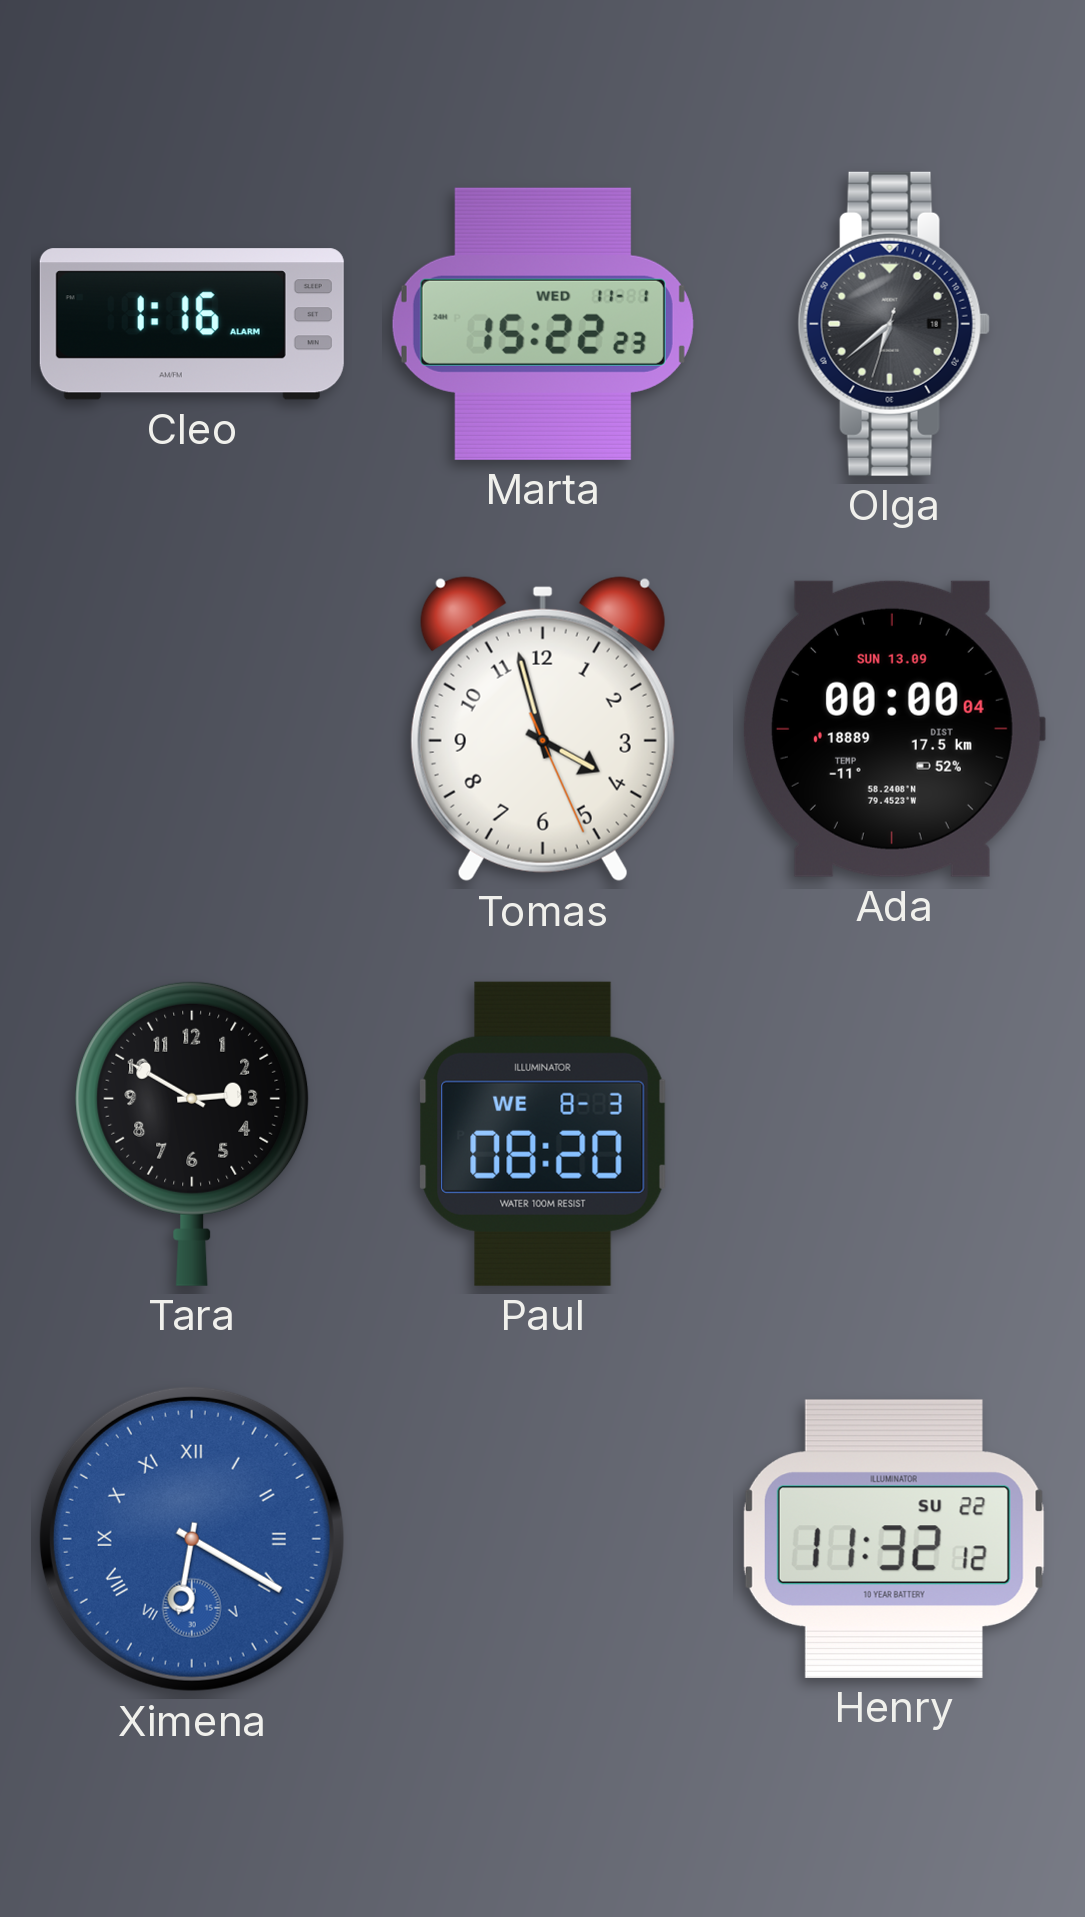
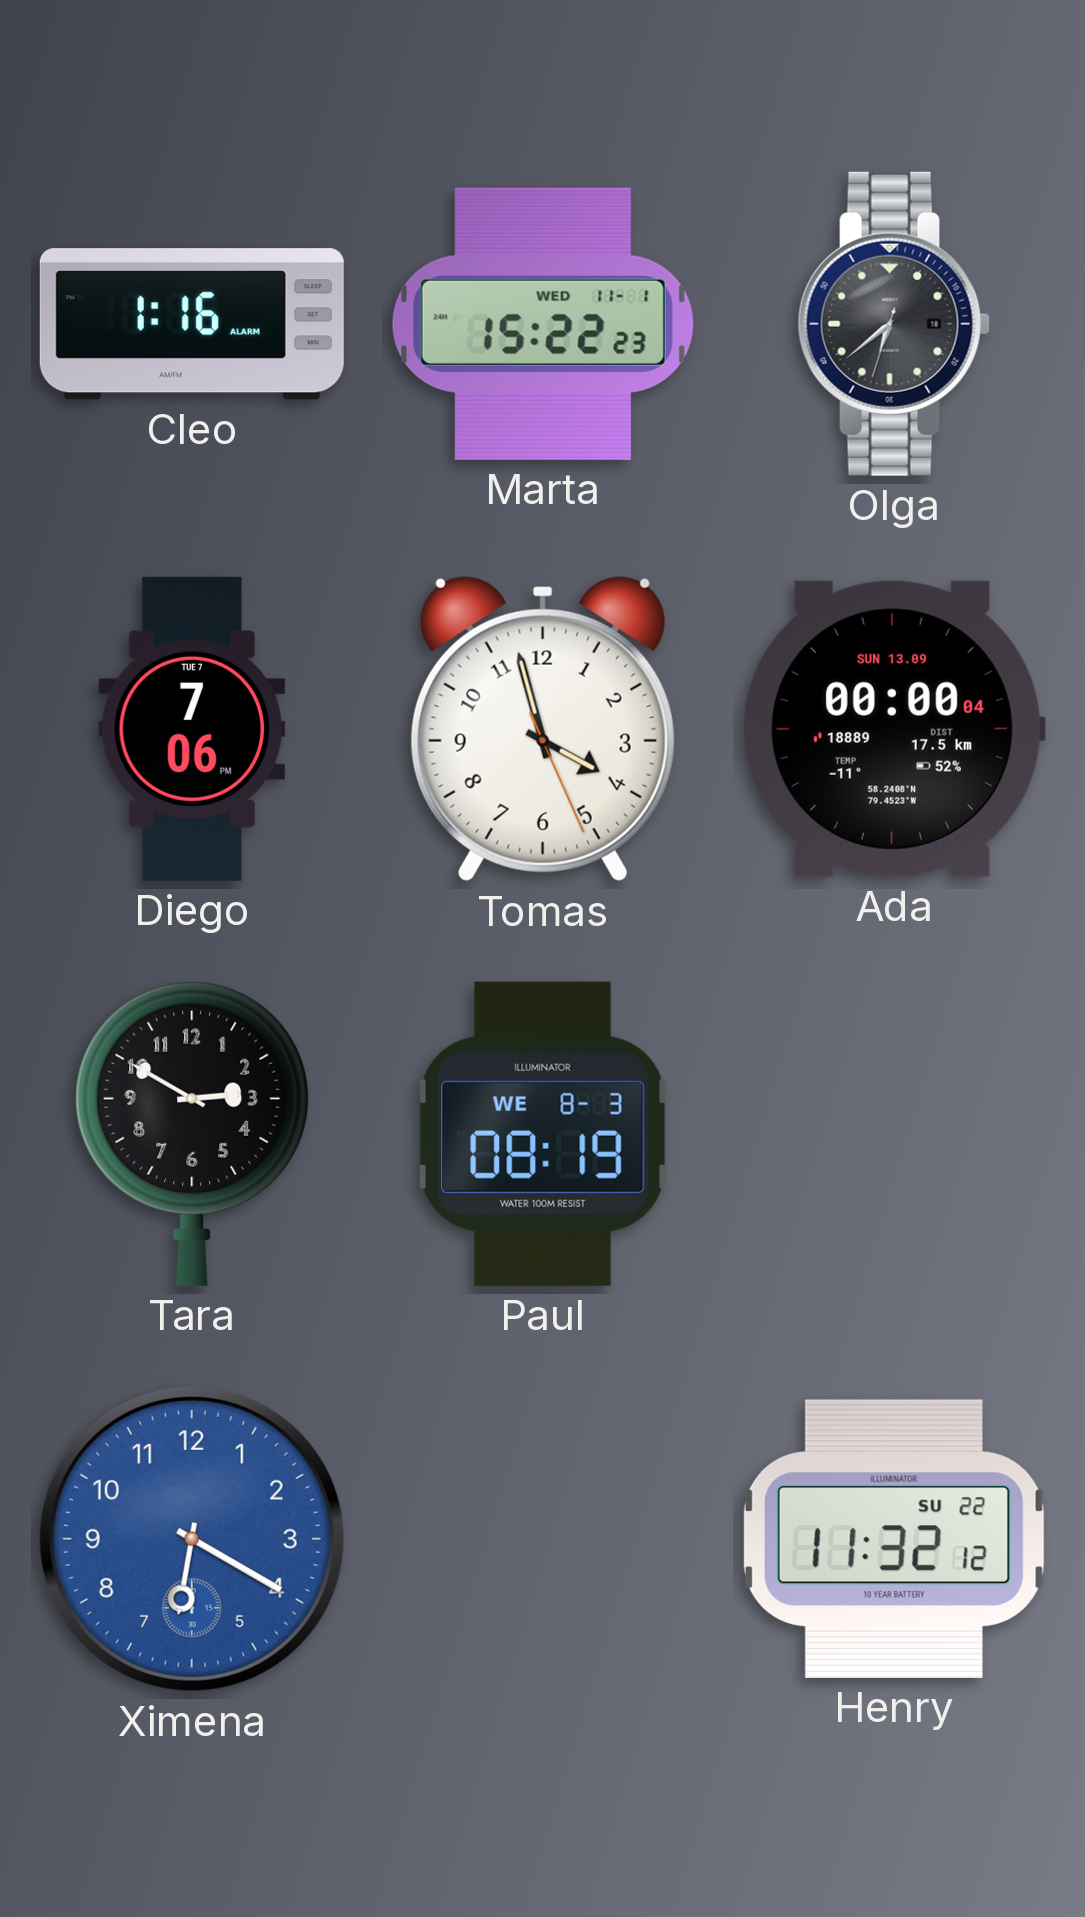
Diego: none -> 7:06
Paul: 08:20 -> 08:19
Ximena numerals: Roman -> Arabic
